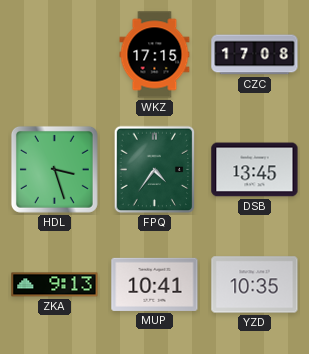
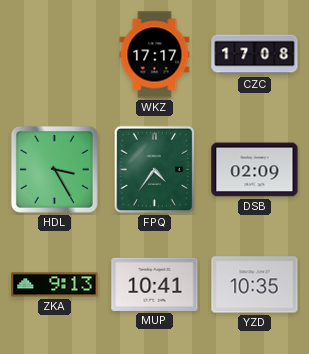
WKZ: 17:15 -> 17:17
HDL: 3:27 -> 3:25
DSB: 13:45 -> 02:09
